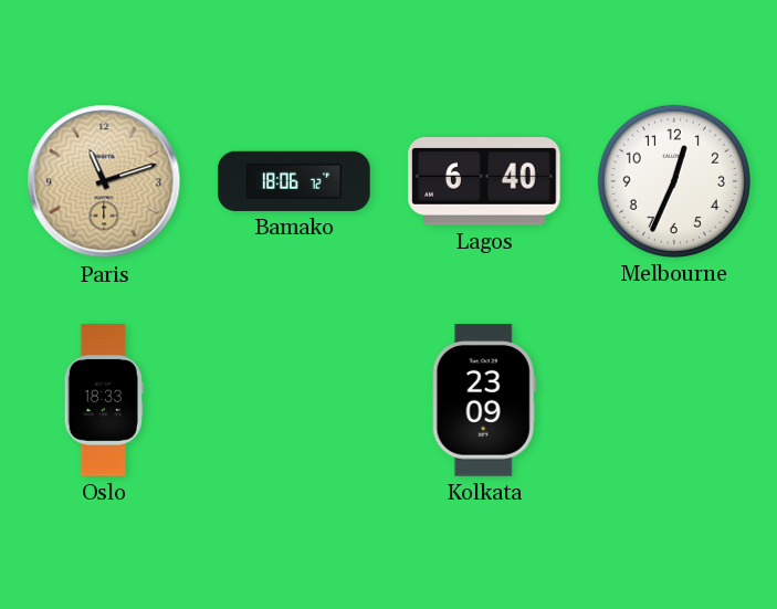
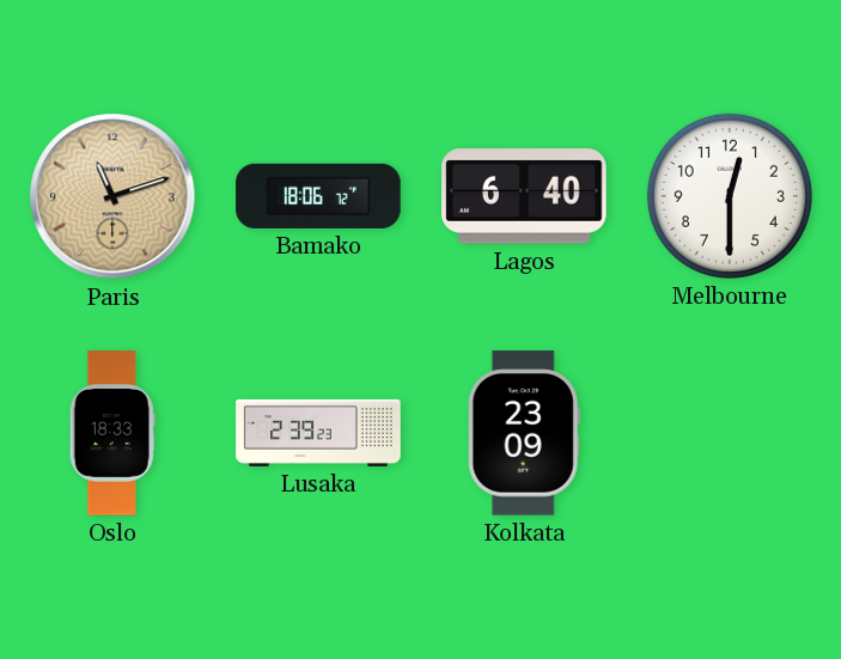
Melbourne: 12:34 -> 12:30
Lusaka: none -> 2:39
